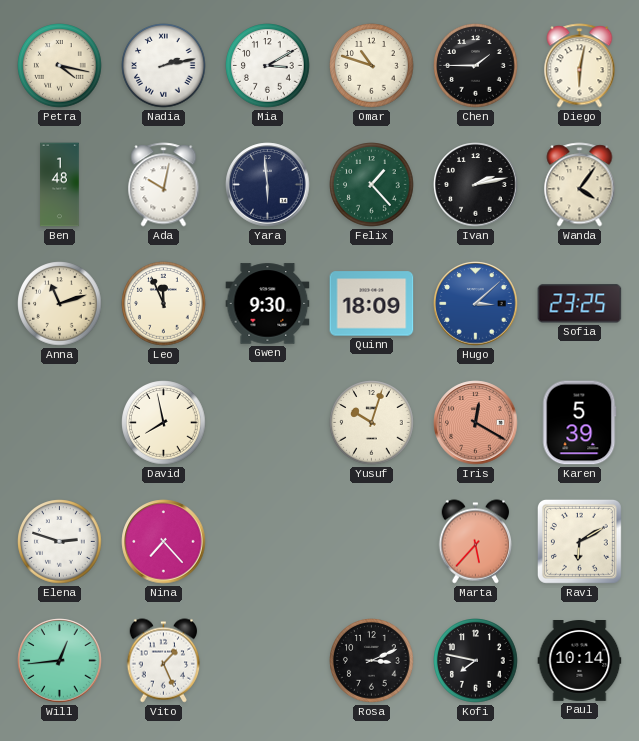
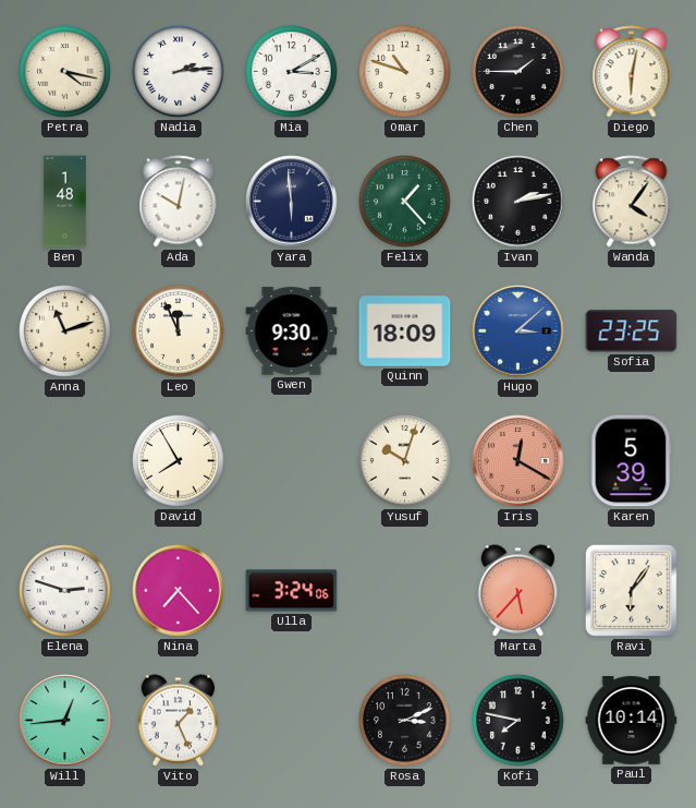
Nadia: 2:13 -> 2:14
David: 7:58 -> 7:55
Ulla: none -> 3:24
Ravi: 6:10 -> 6:06
